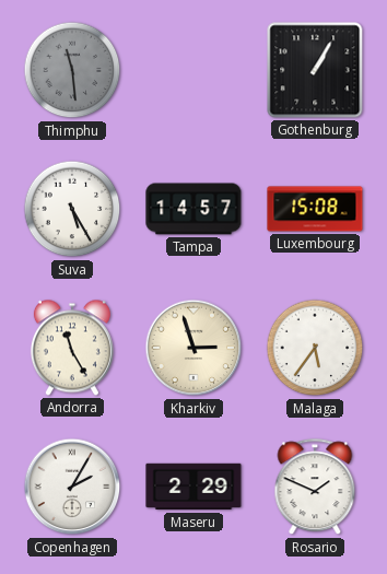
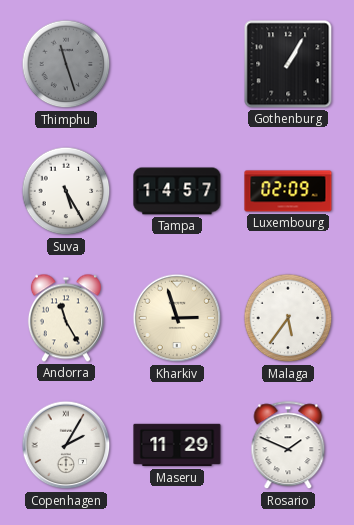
Thimphu: 11:29 -> 11:27
Luxembourg: 15:08 -> 02:09
Maseru: 2:29 -> 11:29
